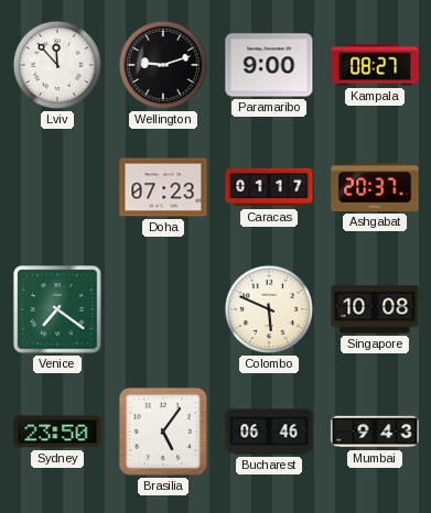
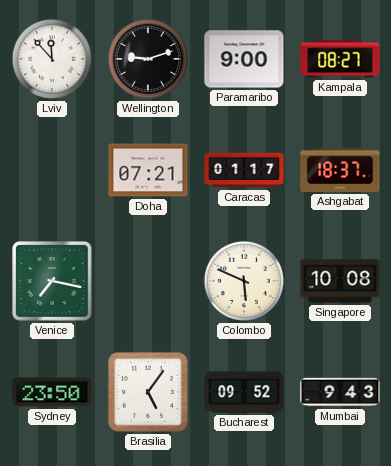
Doha: 07:23 -> 07:21
Ashgabat: 20:37 -> 18:37
Venice: 7:21 -> 7:17
Bucharest: 06:46 -> 09:52
